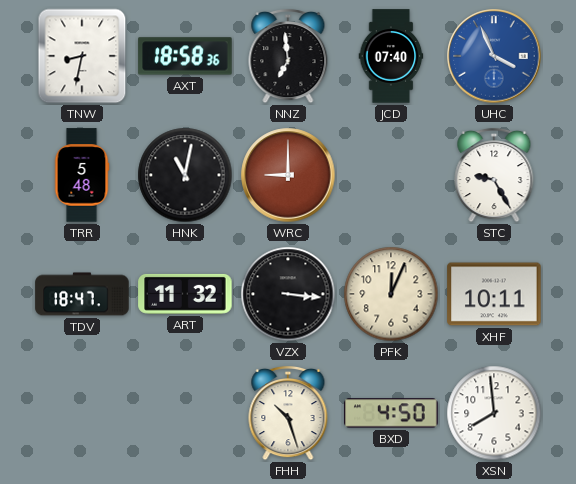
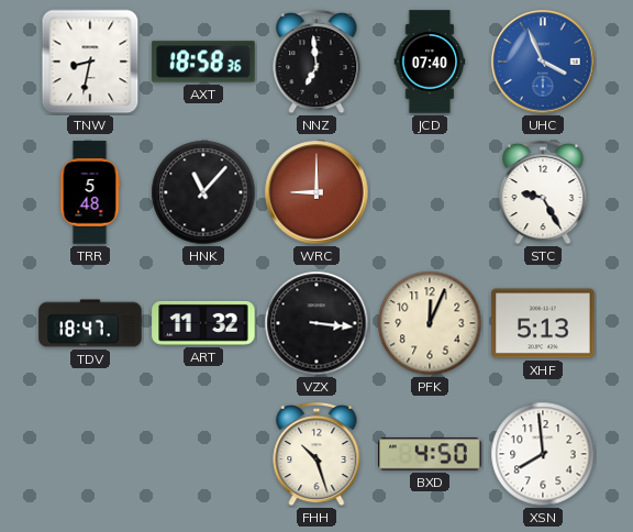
HNK: 11:02 -> 11:07
XHF: 10:11 -> 5:13
